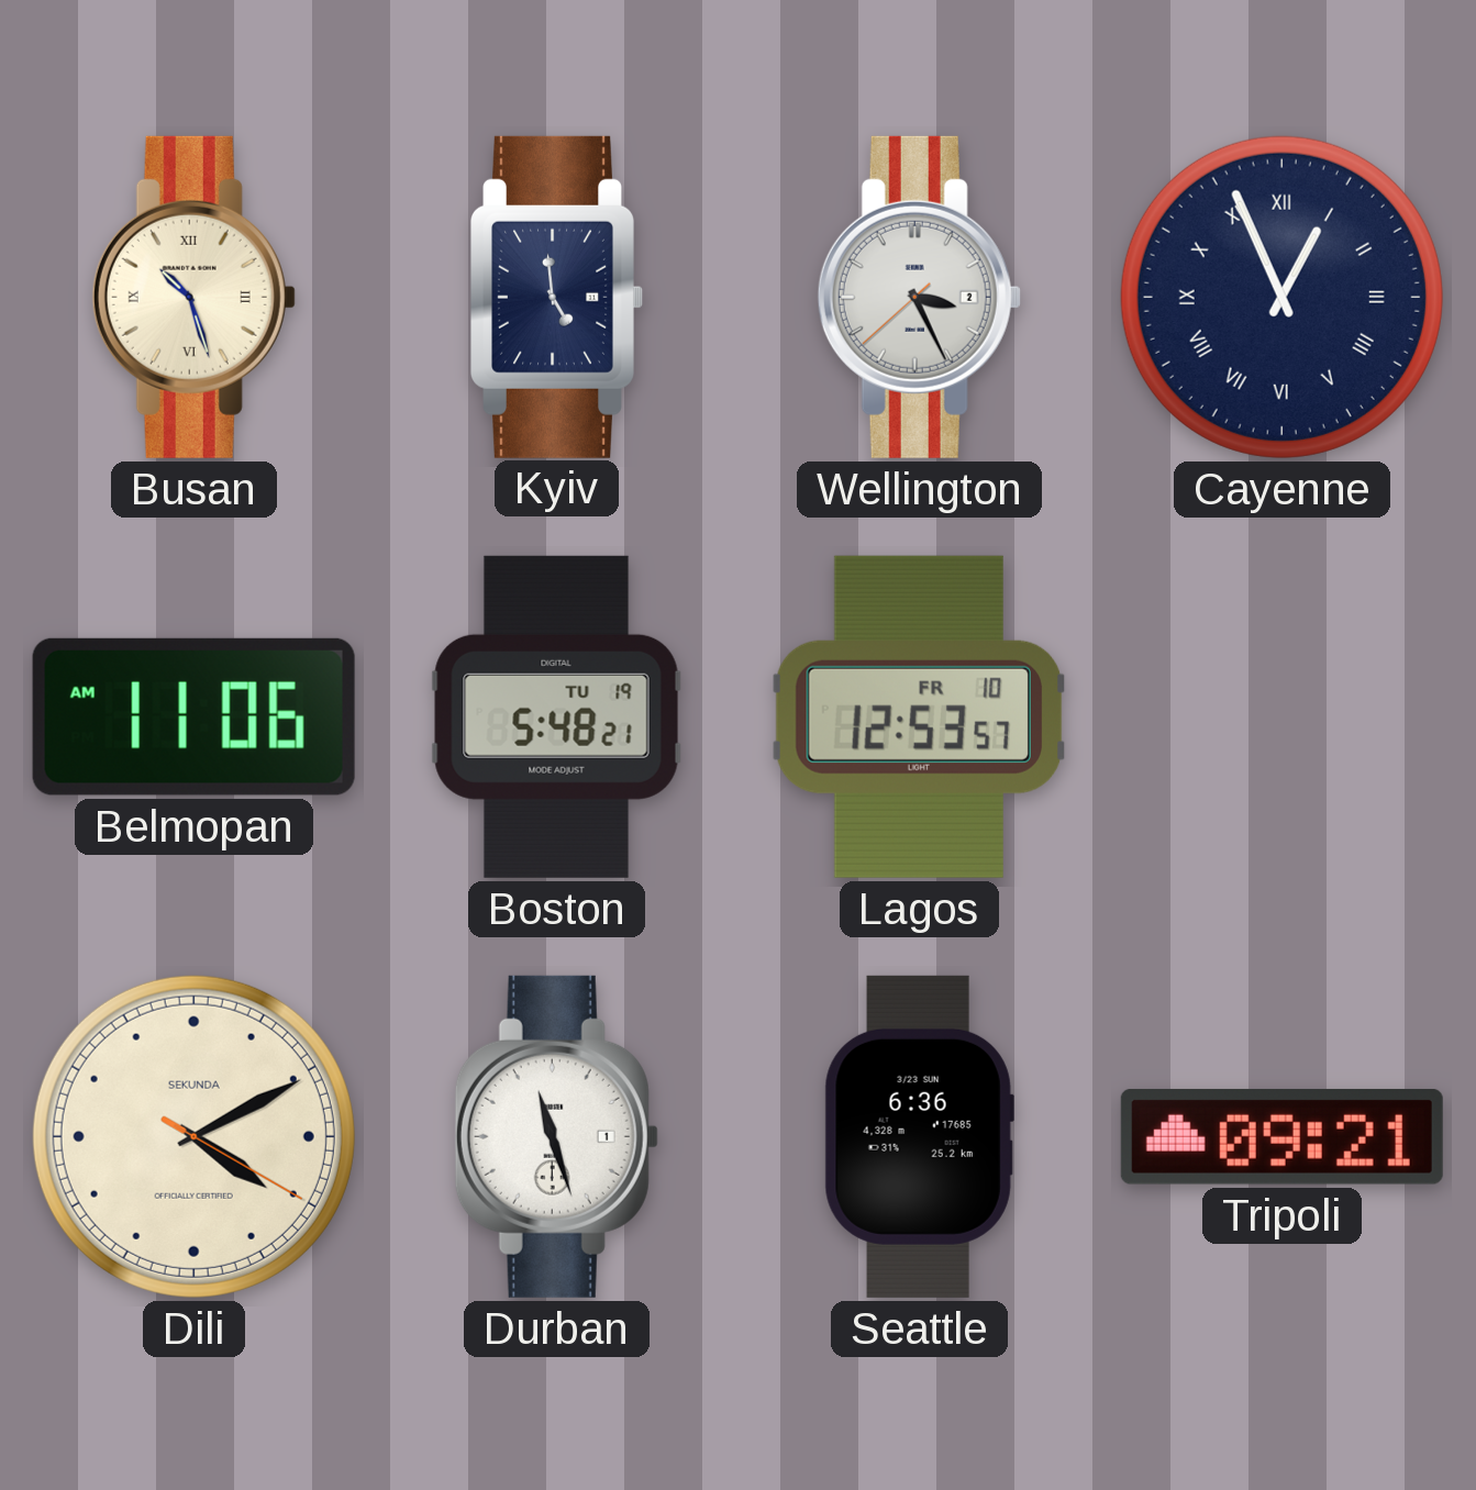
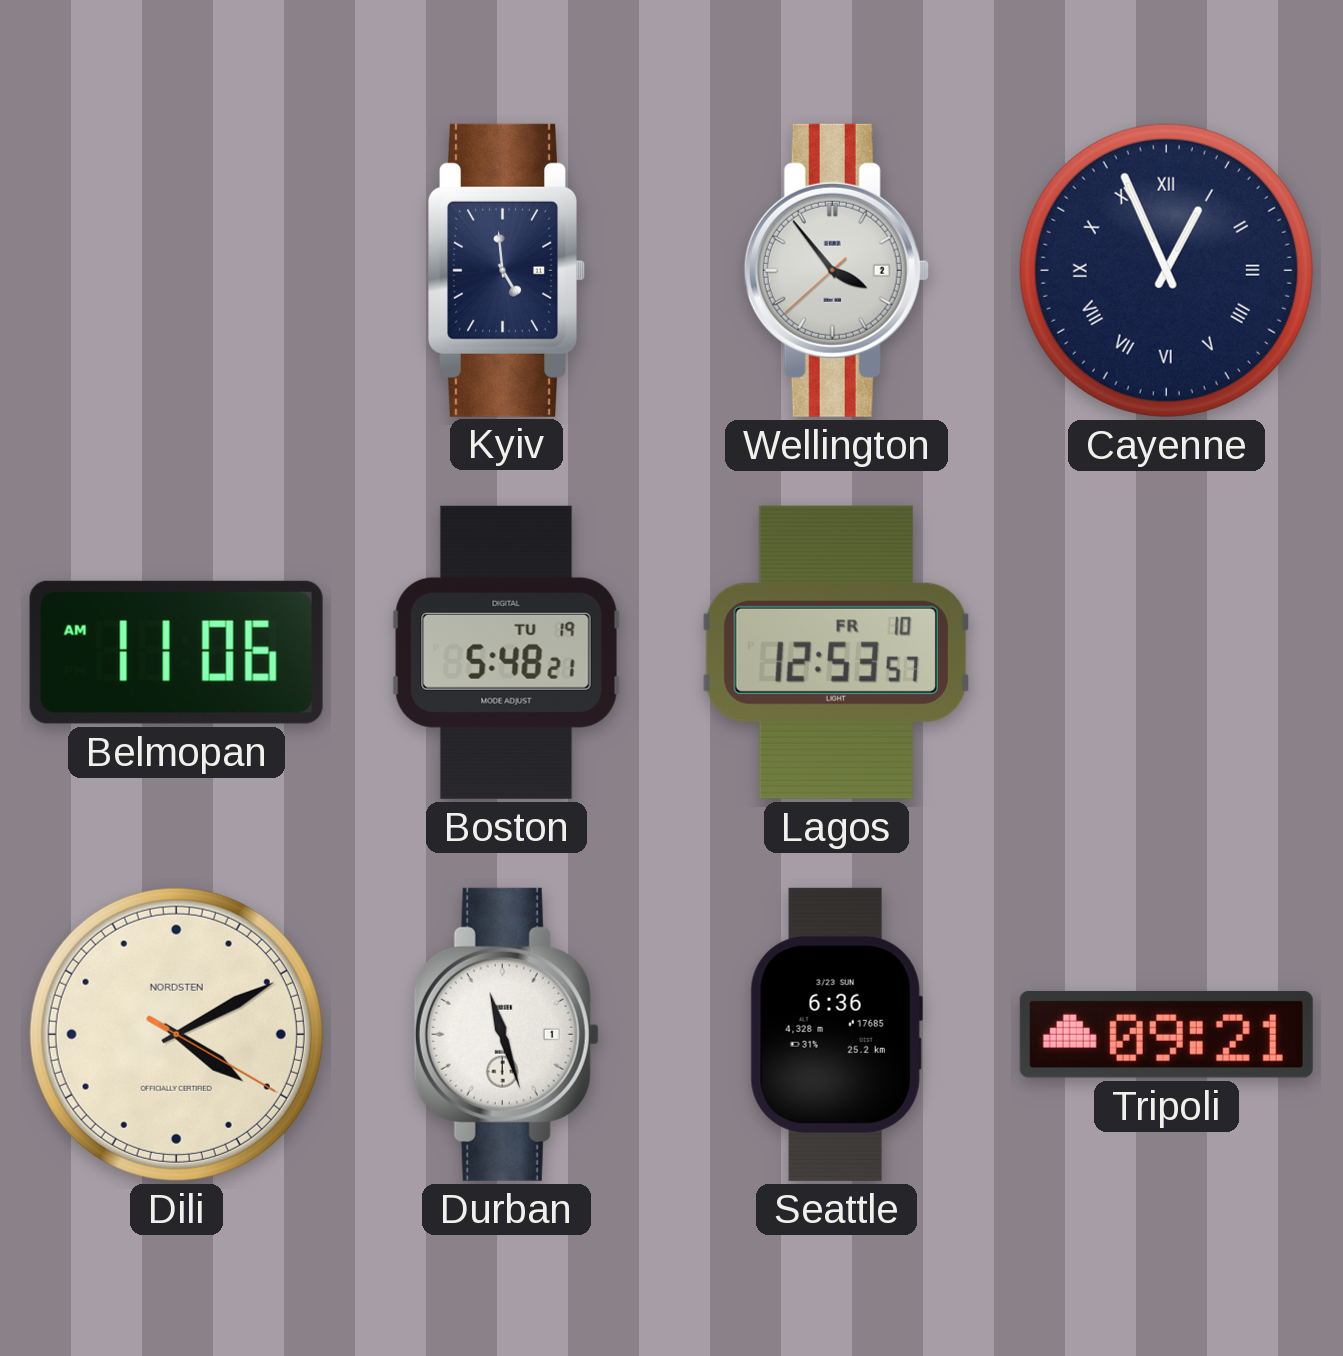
Busan: 10:27 -> none
Wellington: 3:25 -> 3:53
Dili brand: SEKUNDA -> NORDSTEN
